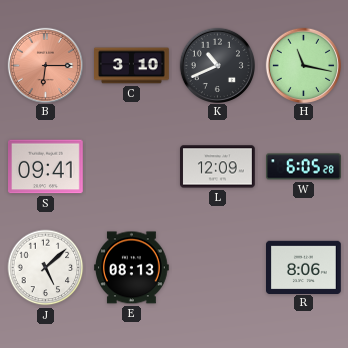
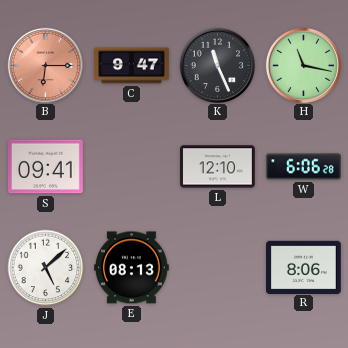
C: 3:10 -> 9:47
K: 10:41 -> 11:26
L: 12:09 -> 12:10
W: 6:05 -> 6:06
